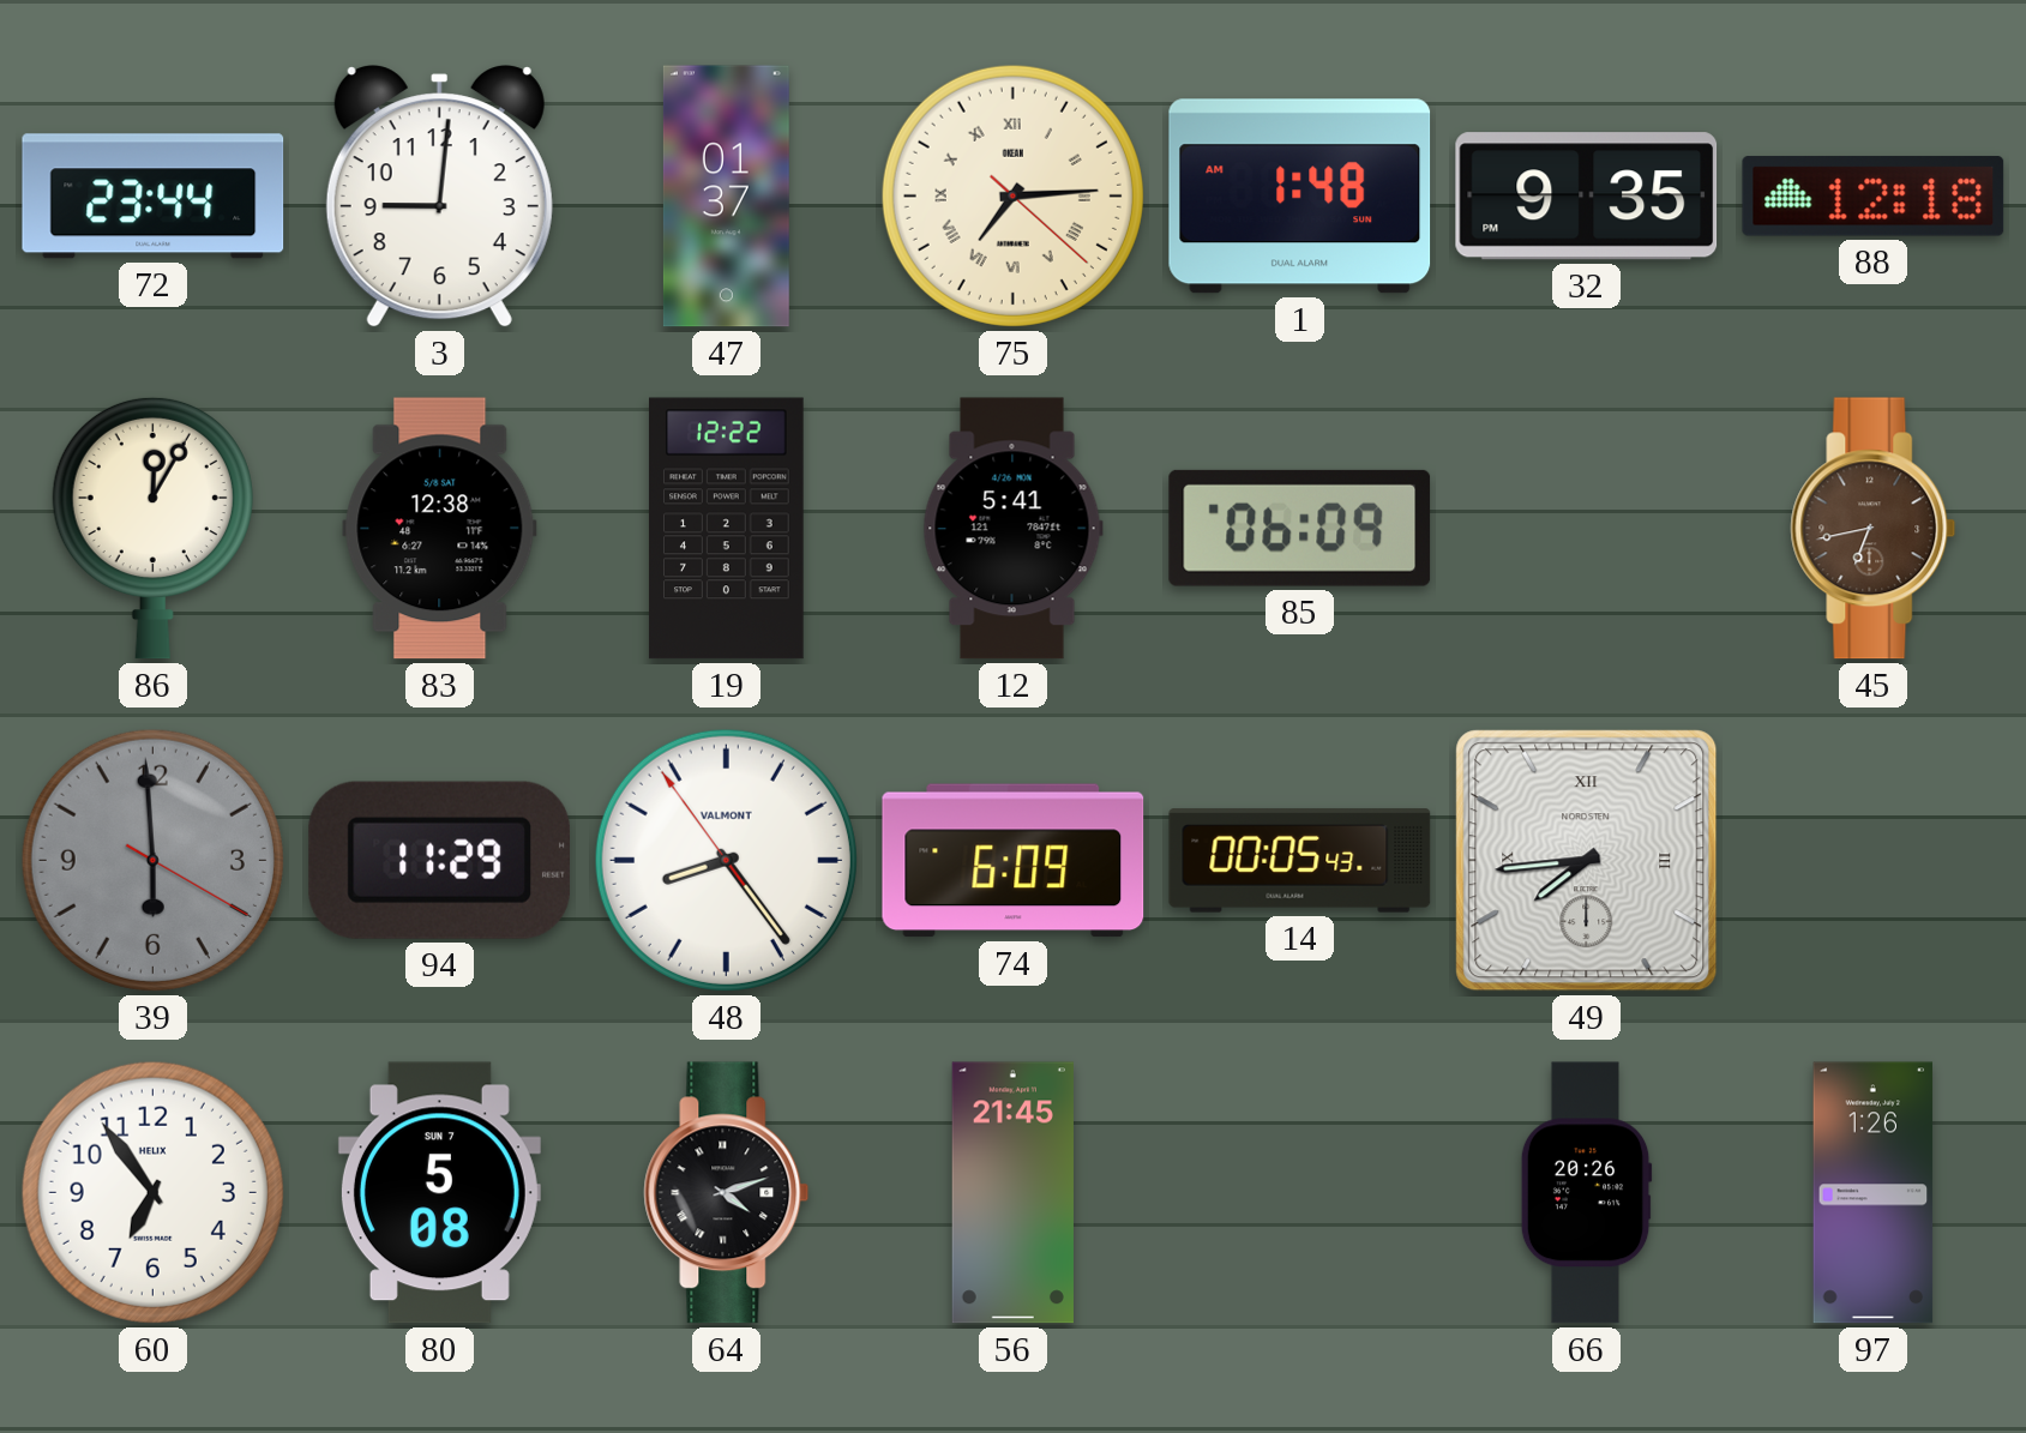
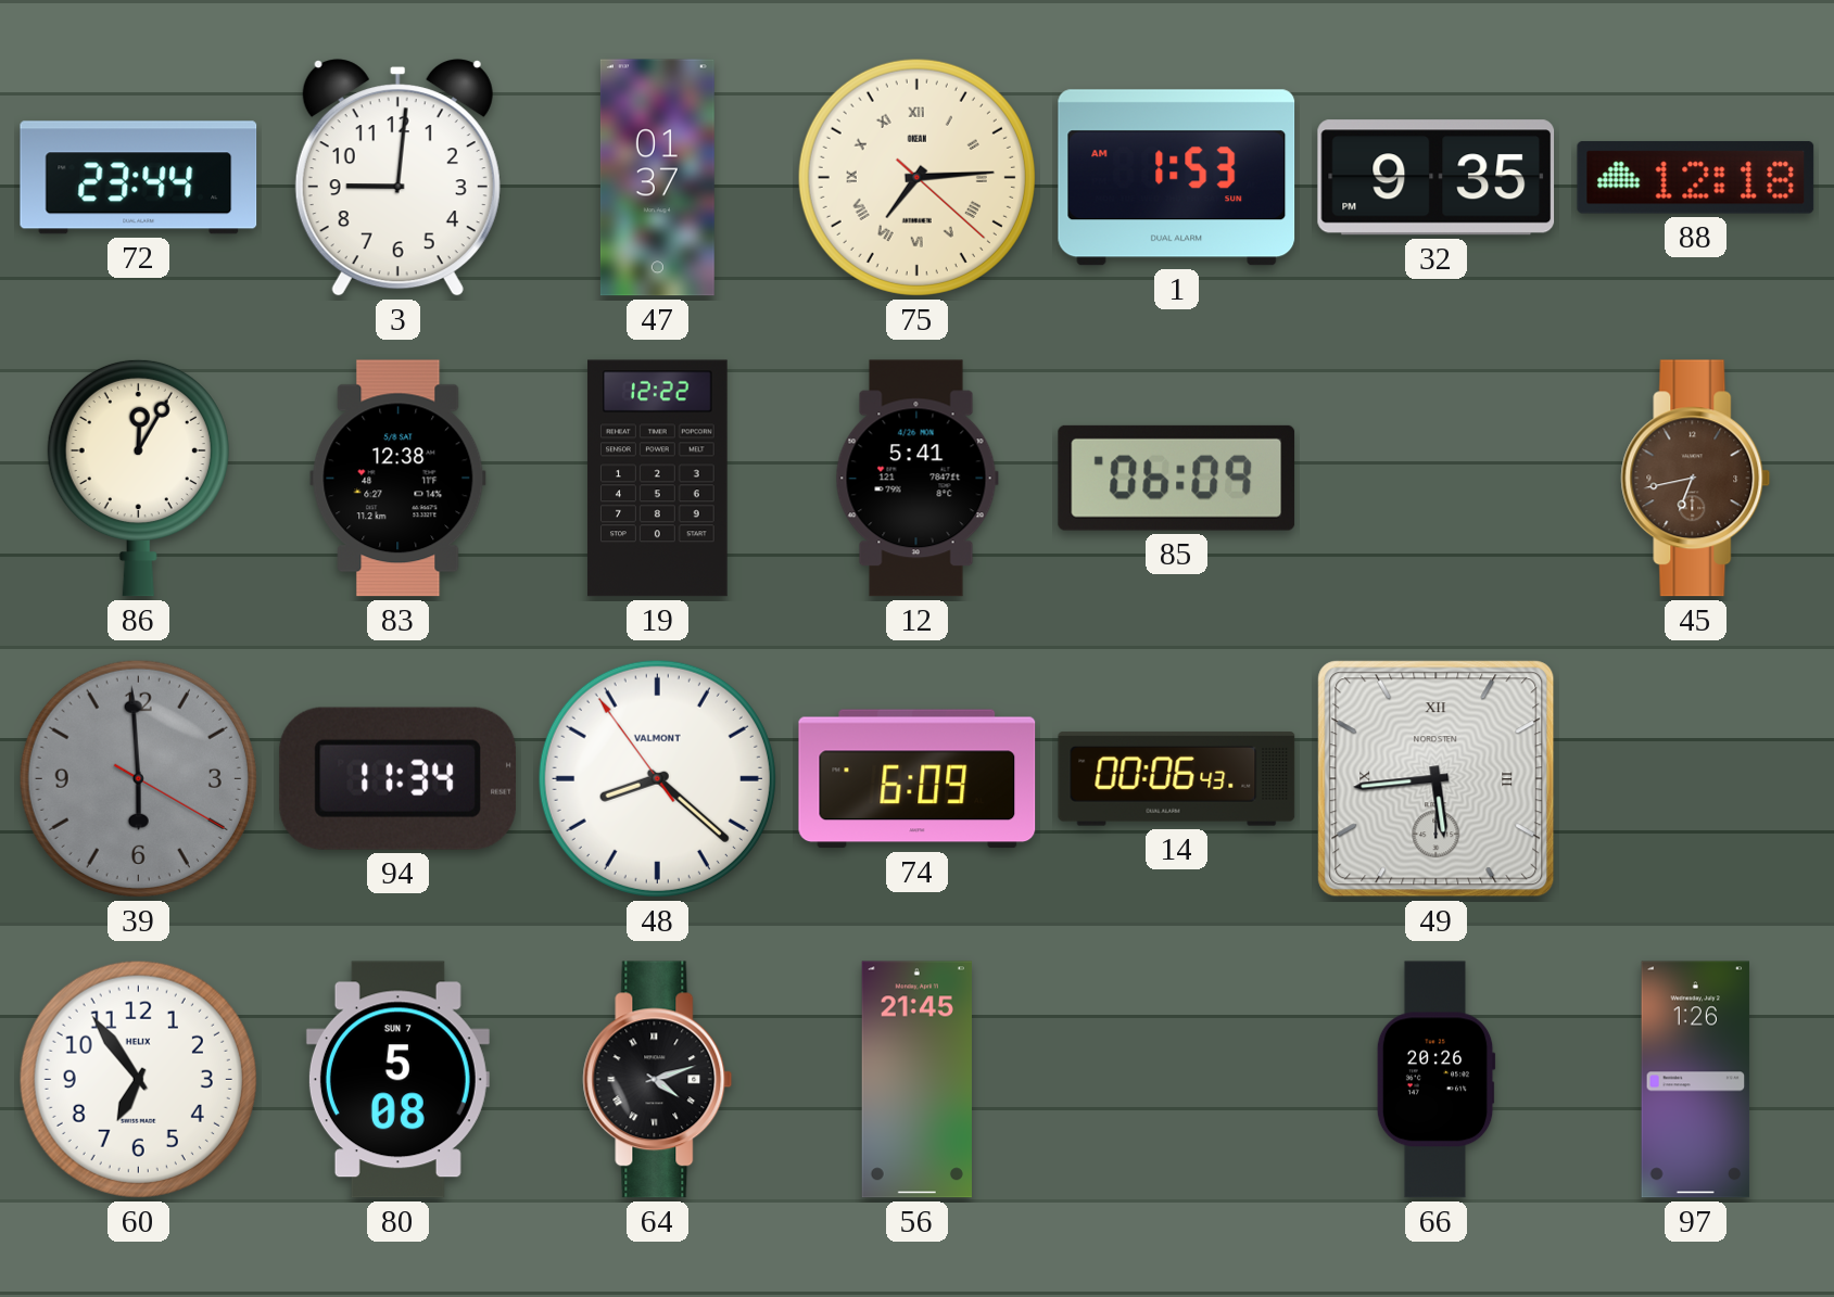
1: 1:48 -> 1:53
94: 11:29 -> 11:34
48: 8:23 -> 8:21
14: 00:05 -> 00:06
49: 7:44 -> 5:44
